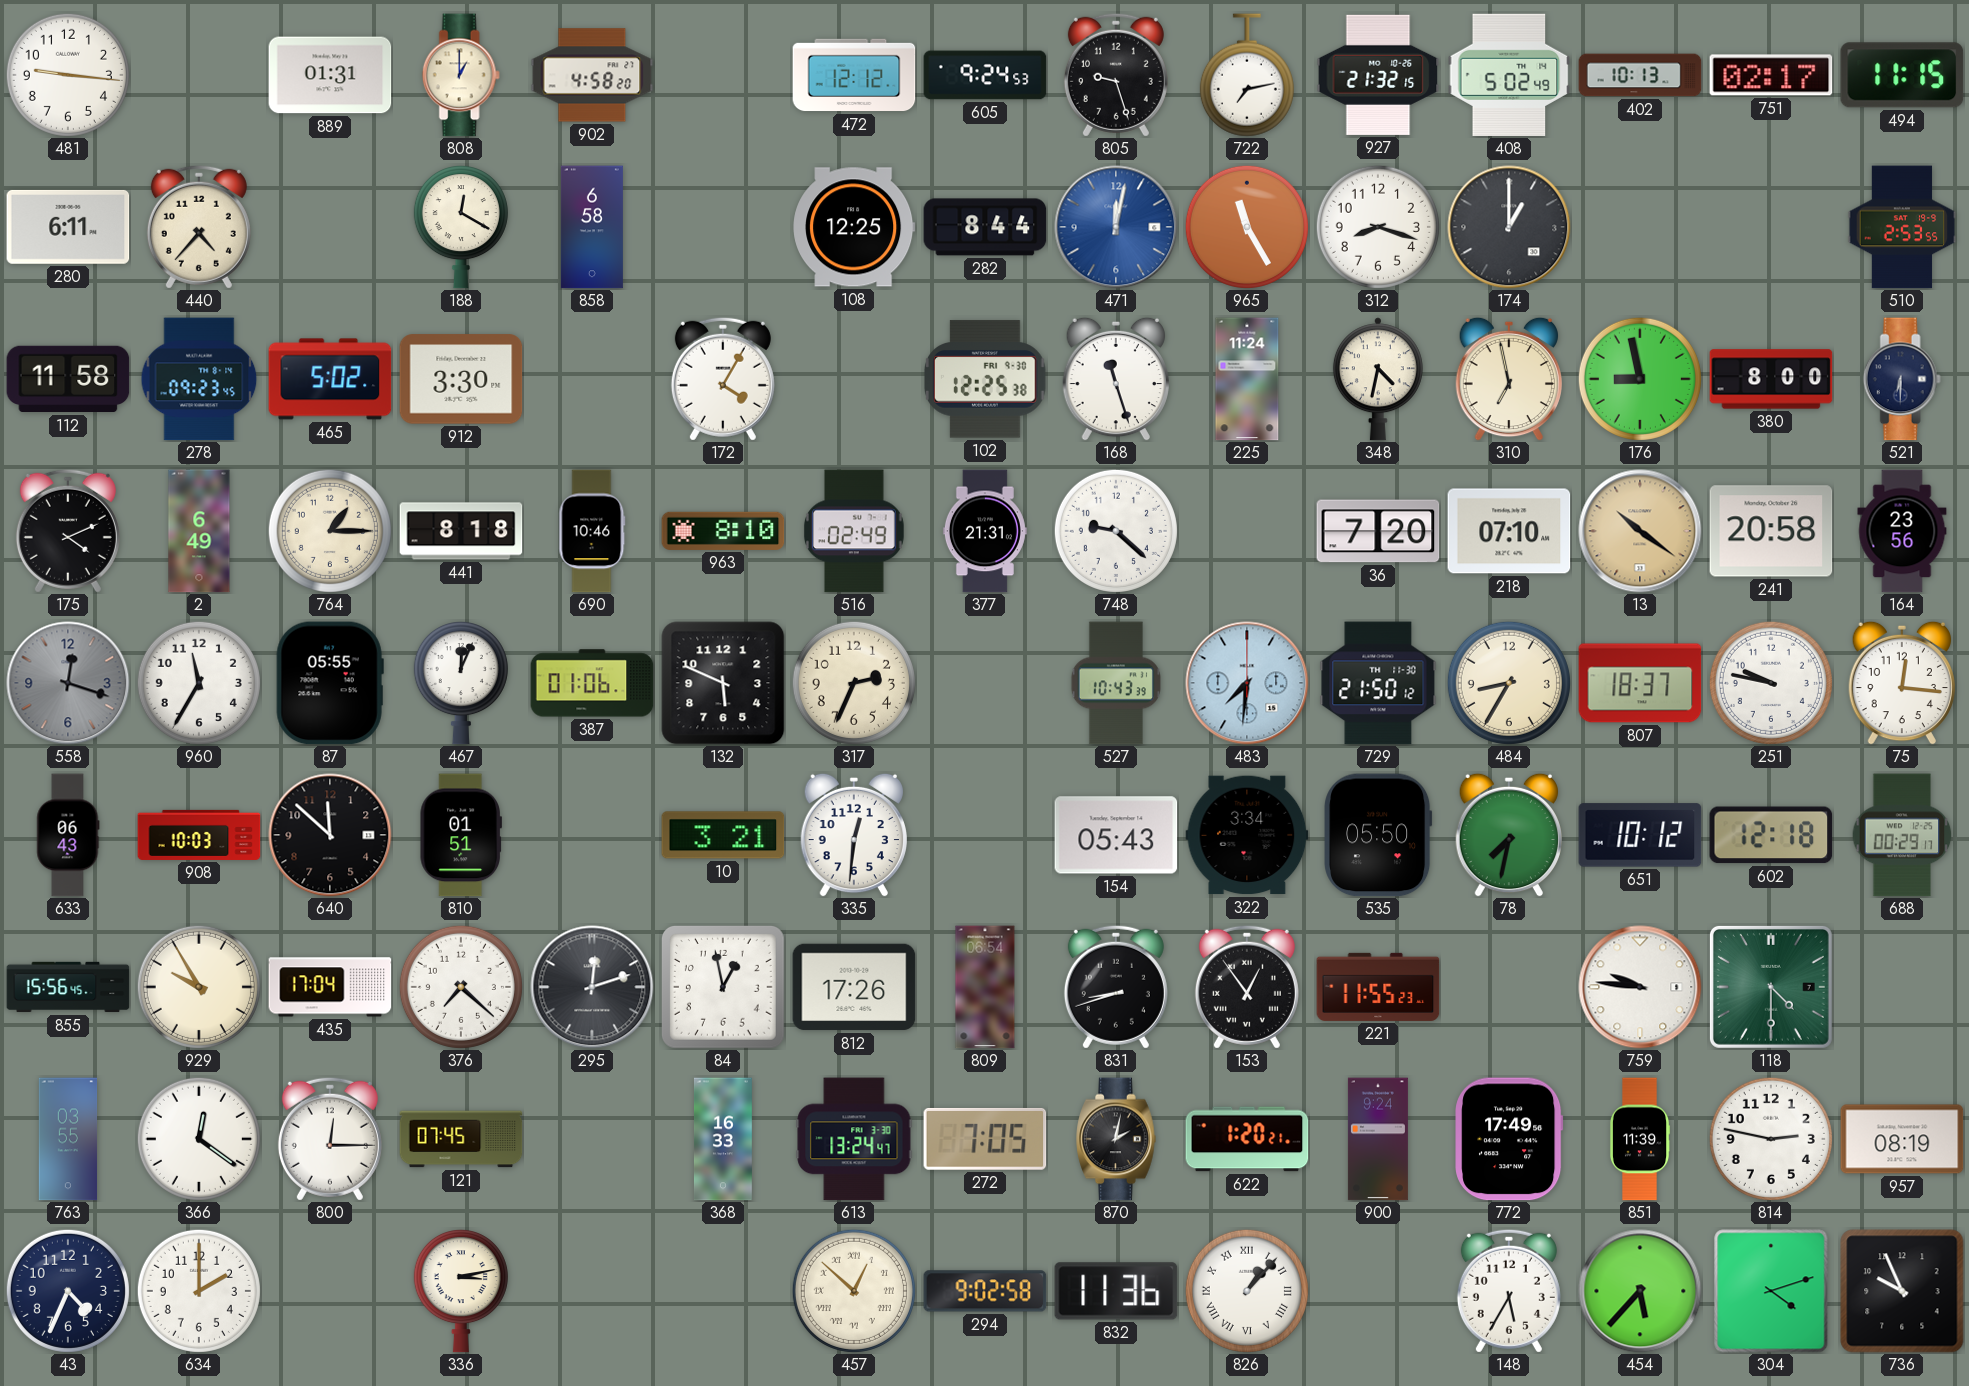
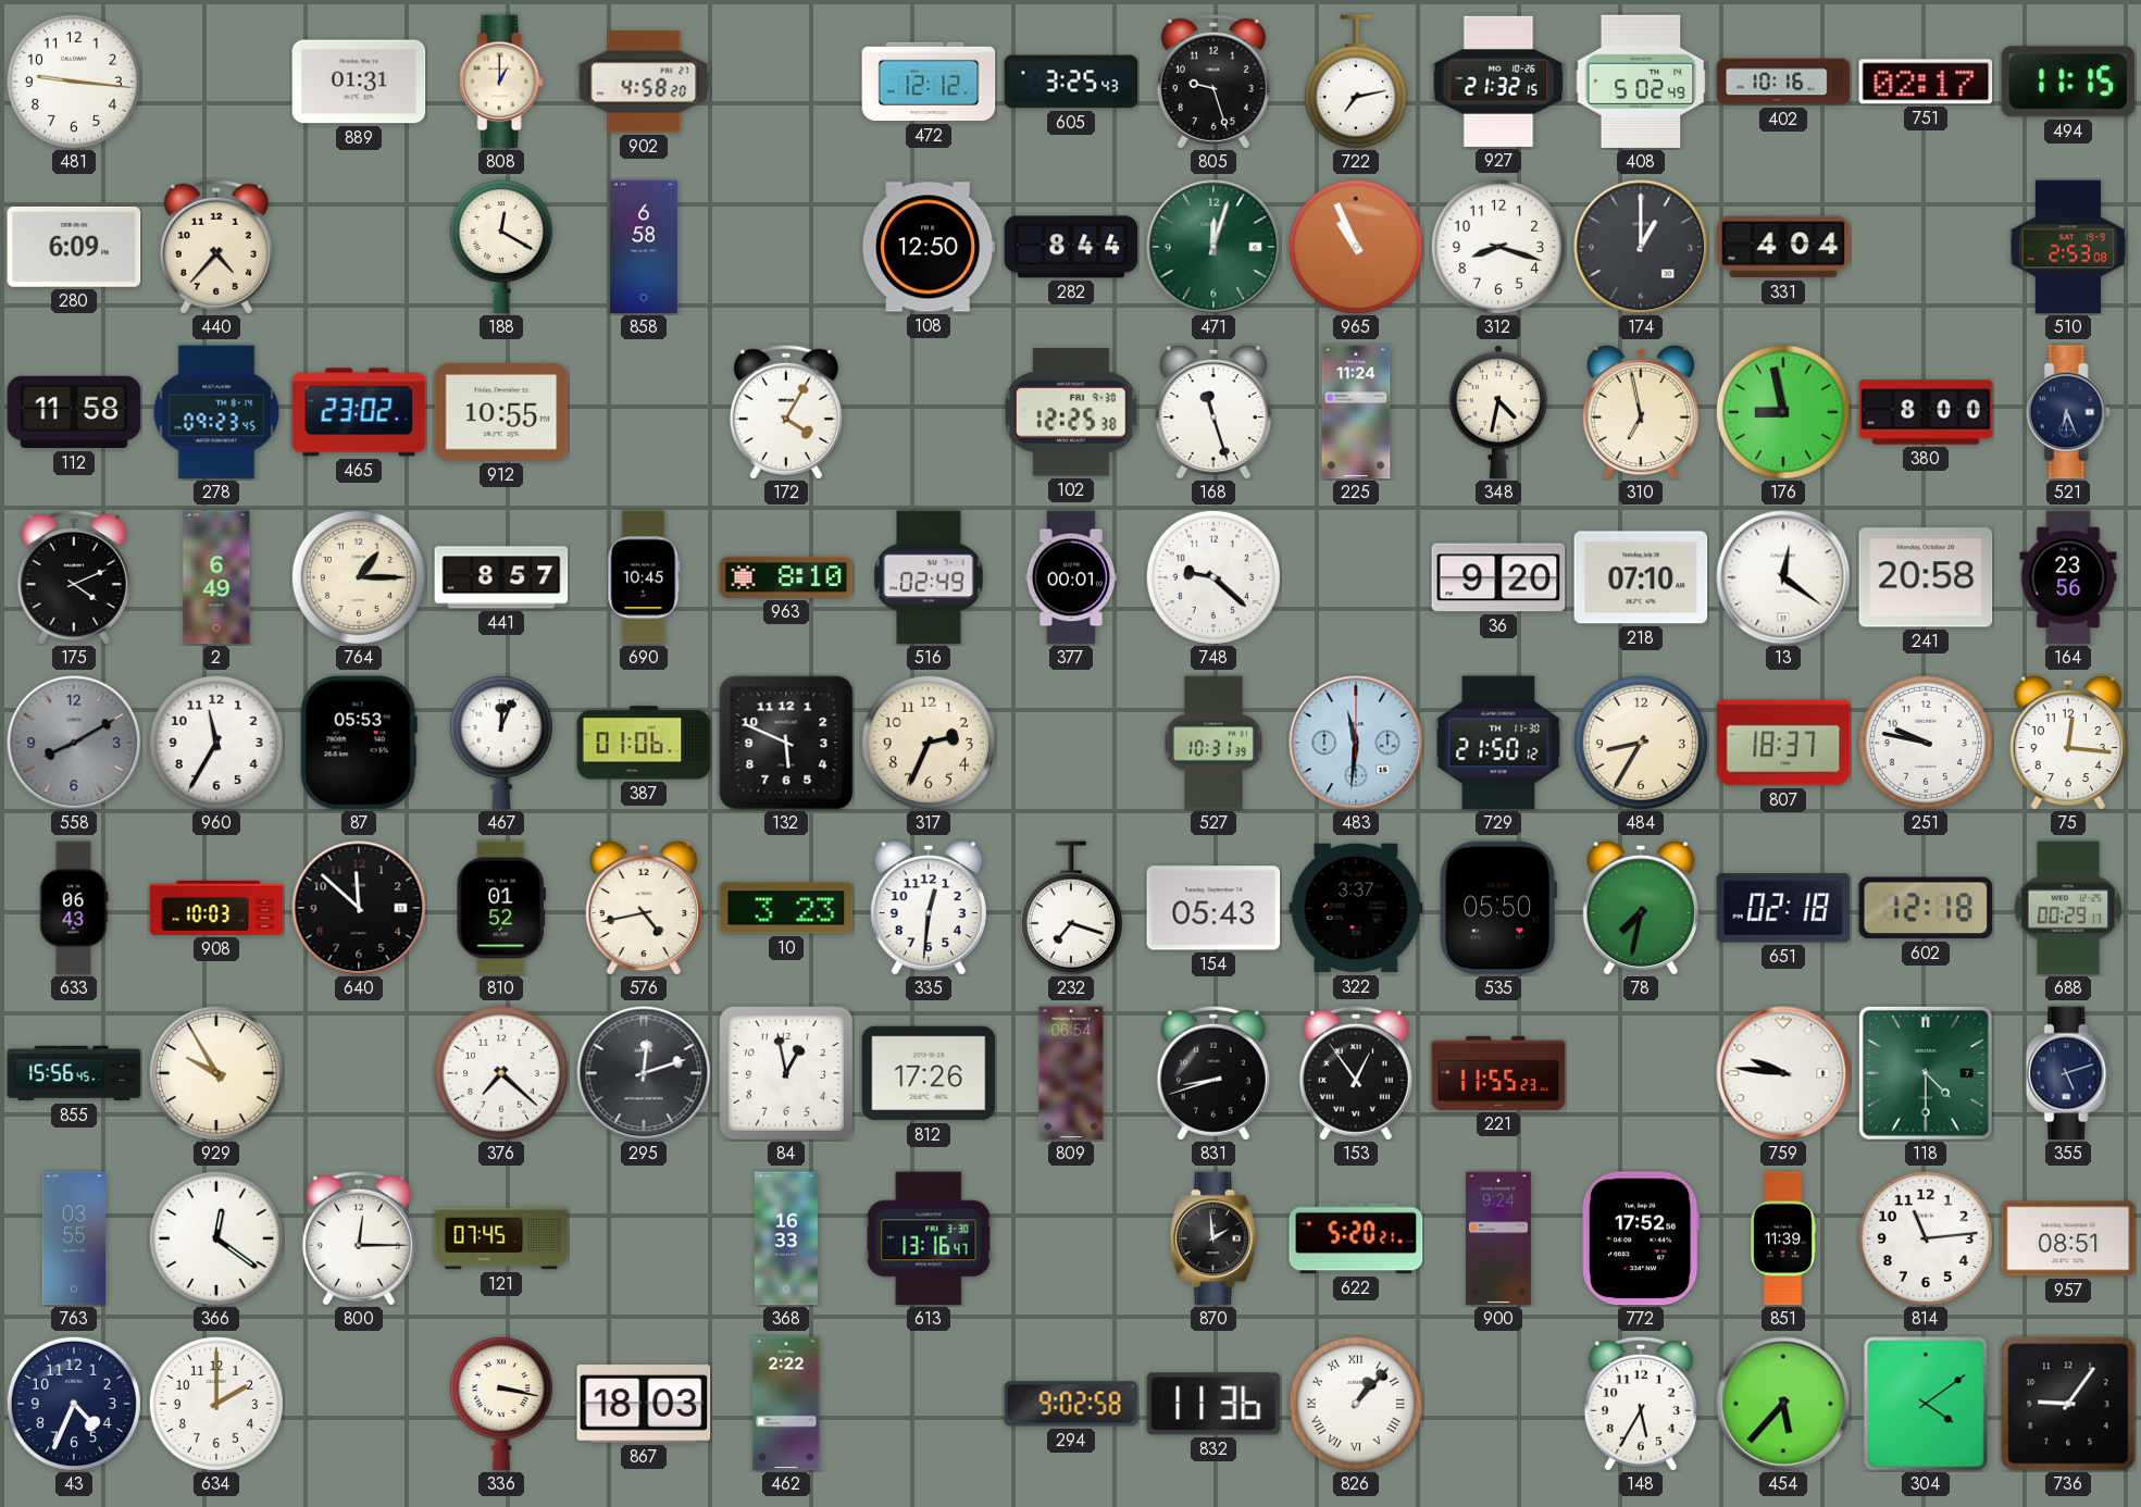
605: 9:24 -> 3:25
402: 10:13 -> 10:16
280: 6:11 -> 6:09
108: 12:25 -> 12:50
471: 12:02 -> 12:03
471 dial: blue -> green
965: 11:25 -> 10:56
331: none -> 4:04
510: 2:53:55 -> 2:53:08
465: 5:02 -> 23:02
912: 3:30 -> 10:55
521: 6:30 -> 6:26
441: 8:18 -> 8:57
690: 10:46 -> 10:45
377: 21:31 -> 00:01
36: 7:20 -> 9:20
13: 10:21 -> 12:21
13 dial: champagne -> white
558: 12:18 -> 8:10
87: 05:55 -> 05:53
527: 10:43 -> 10:31
483: 7:31 -> 11:31
810: 01:51 -> 01:52
576: none -> 4:43
10: 3:21 -> 3:23
232: none -> 7:18
322: 3:34 -> 3:37
651: 10:12 -> 02:18
435: 17:04 -> none
355: none -> 5:12
613: 13:24 -> 13:16
272: 7:05 -> none
870: 2:02 -> 1:59
622: 1:20 -> 5:20
772: 17:49 -> 17:52
814: 2:47 -> 11:14
957: 08:19 -> 08:51
336: 3:13 -> 3:17
867: none -> 18:03
462: none -> 2:22
457: 12:52 -> none
304: 4:12 -> 4:09
736: 9:56 -> 9:06
